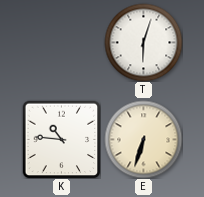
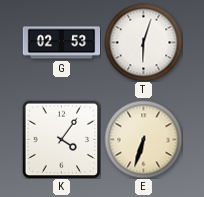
G: none -> 02:53
K: 10:46 -> 4:06
